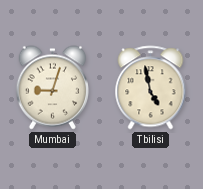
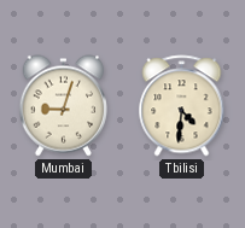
Tbilisi: 4:58 -> 4:31
